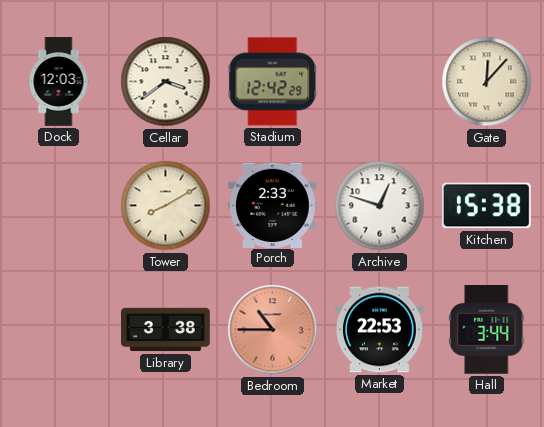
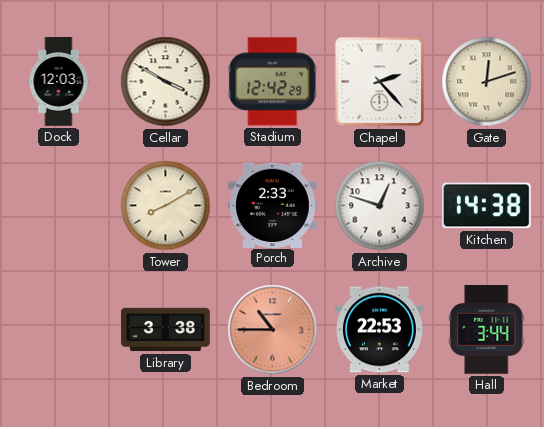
Cellar: 3:39 -> 3:50
Chapel: none -> 2:23
Gate: 12:07 -> 12:12
Kitchen: 15:38 -> 14:38
